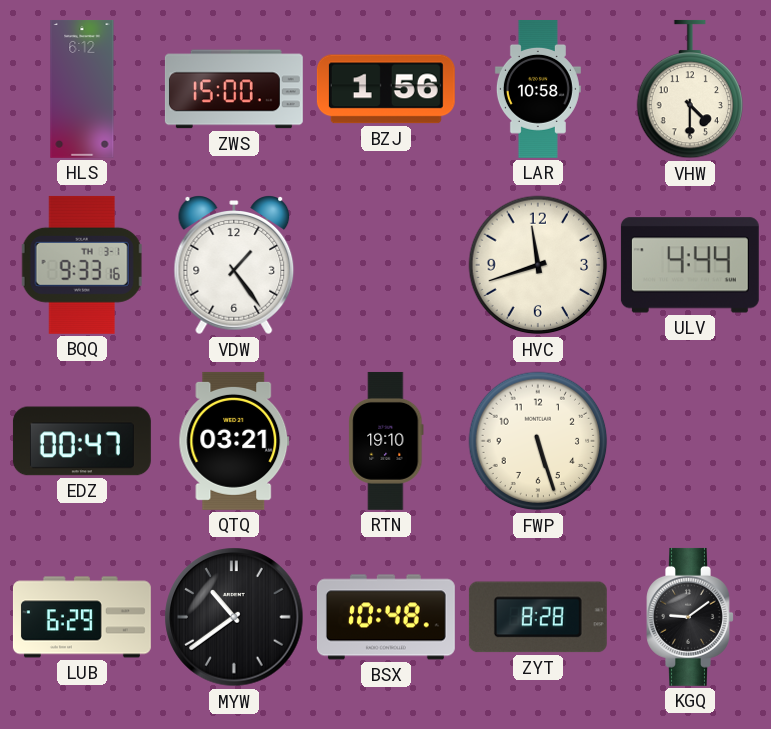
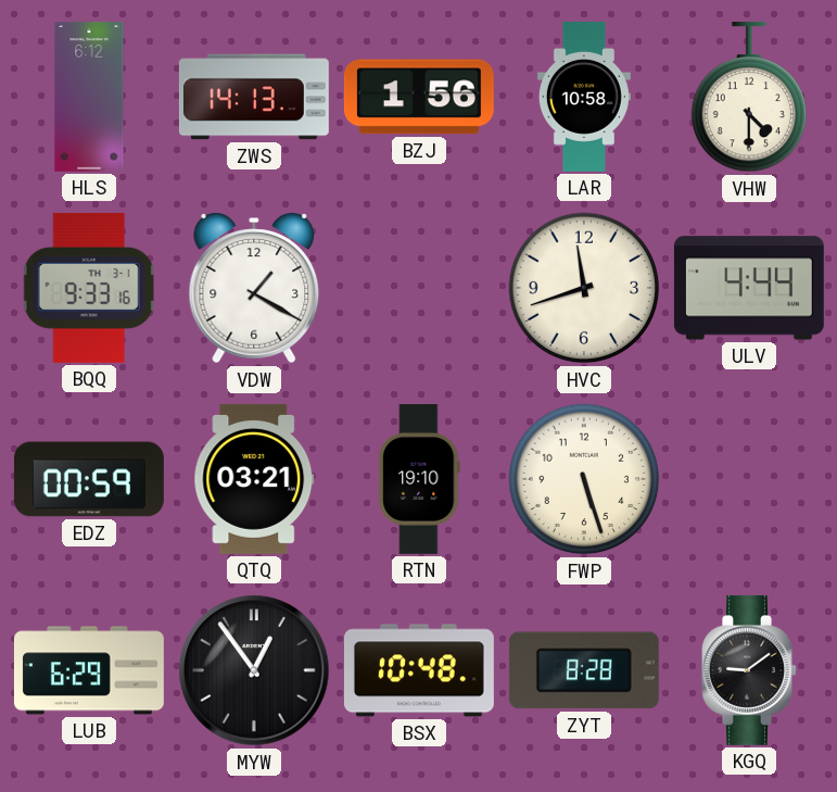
ZWS: 15:00 -> 14:13
VDW: 1:24 -> 1:20
EDZ: 00:47 -> 00:59
MYW: 10:39 -> 12:54
